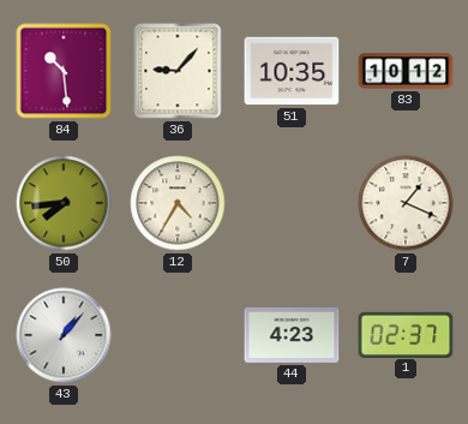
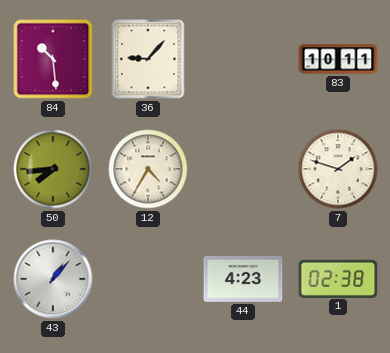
51: 10:35 -> none
83: 10:12 -> 10:11
7: 1:19 -> 1:48
1: 02:37 -> 02:38
